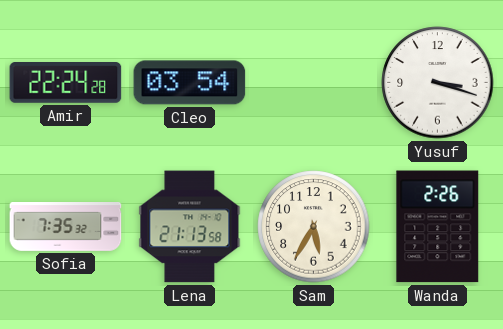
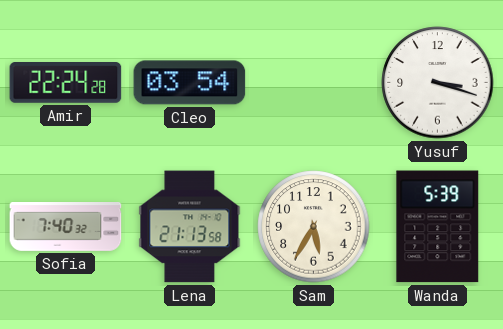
Sofia: 7:35 -> 7:40
Wanda: 2:26 -> 5:39
